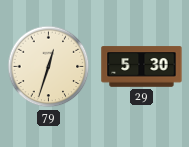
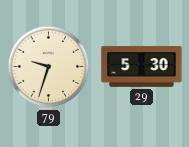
79: 12:33 -> 9:33
